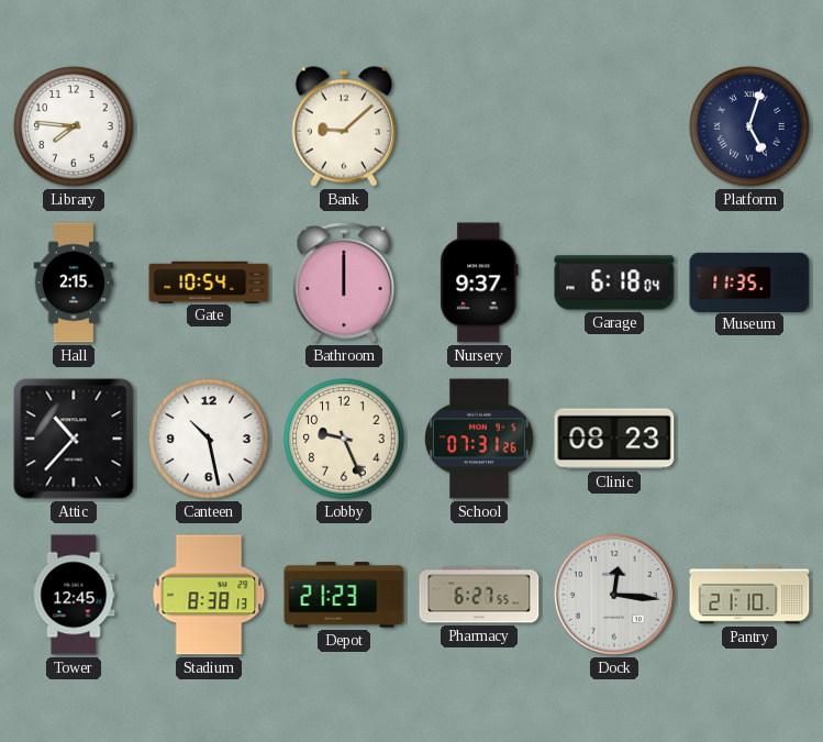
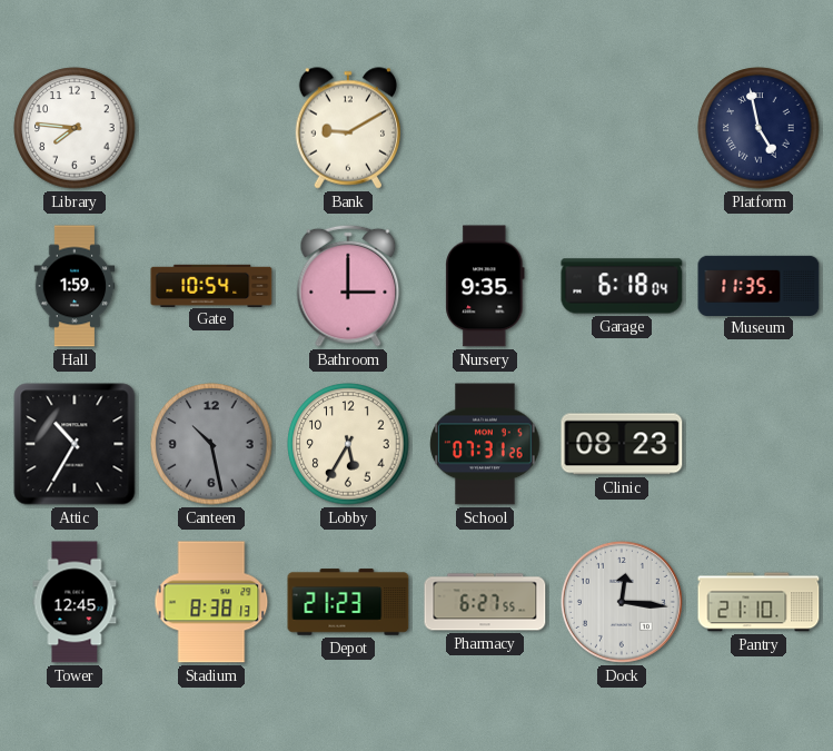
Bank: 9:08 -> 9:10
Platform: 5:03 -> 4:58
Hall: 2:15 -> 1:59
Bathroom: 12:00 -> 3:00
Nursery: 9:37 -> 9:35
Attic: 10:37 -> 10:35
Canteen dial: white -> grey
Lobby: 9:26 -> 5:35
